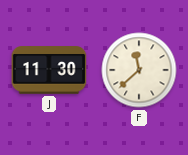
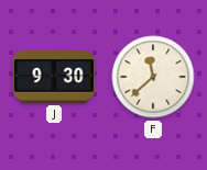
J: 11:30 -> 9:30
